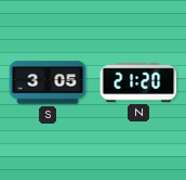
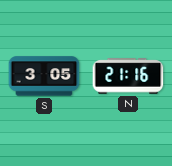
N: 21:20 -> 21:16
